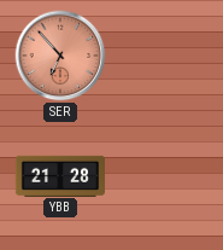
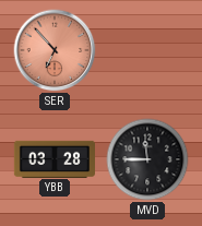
YBB: 21:28 -> 03:28
MVD: none -> 11:45
